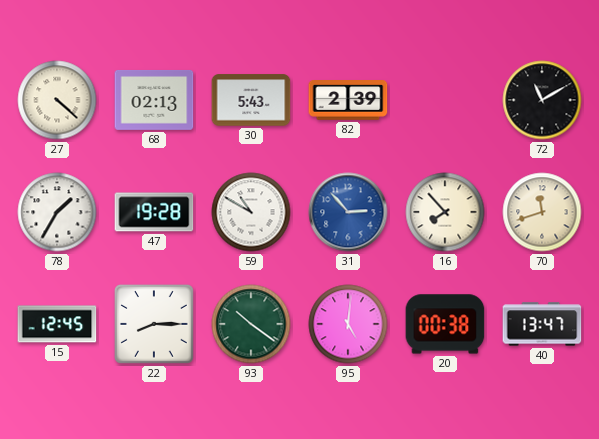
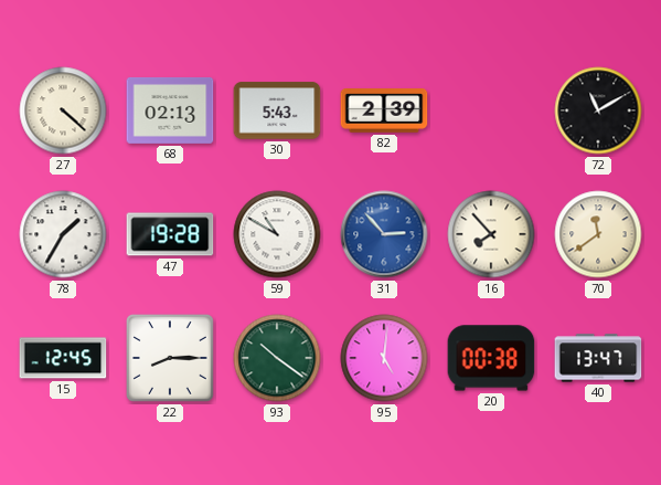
70: 11:42 -> 11:39
